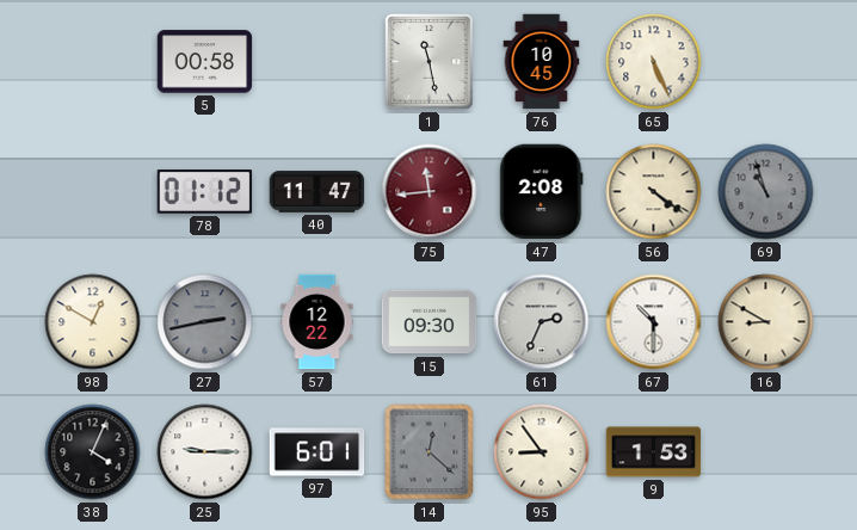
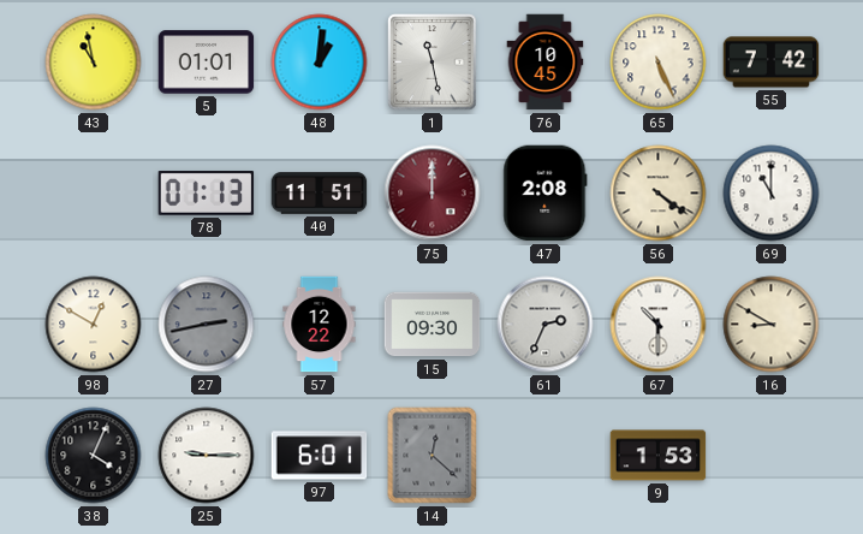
43: none -> 10:58
5: 00:58 -> 01:01
48: none -> 1:01
55: none -> 7:42
78: 01:12 -> 01:13
40: 11:47 -> 11:51
75: 11:44 -> 12:00
69: 10:57 -> 11:00
69 dial: grey -> white
95: 8:54 -> none
